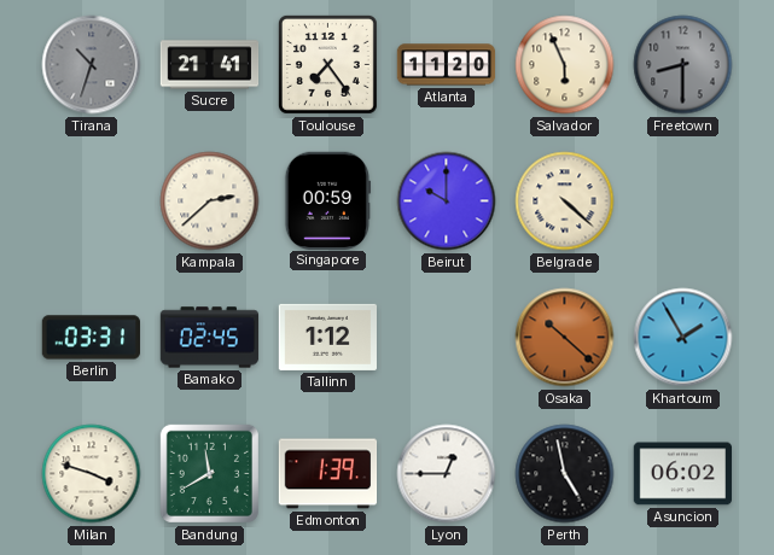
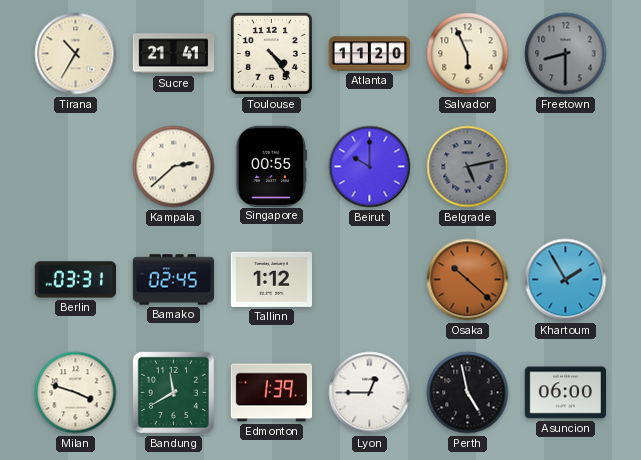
Tirana: 10:33 -> 10:35
Tirana dial: grey -> cream
Toulouse: 7:24 -> 4:24
Singapore: 00:59 -> 00:55
Belgrade: 4:22 -> 5:13
Belgrade dial: cream -> grey
Asuncion: 06:02 -> 06:00
